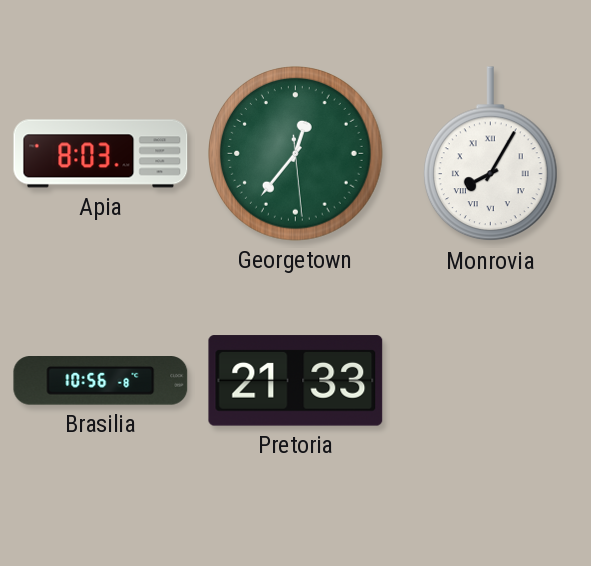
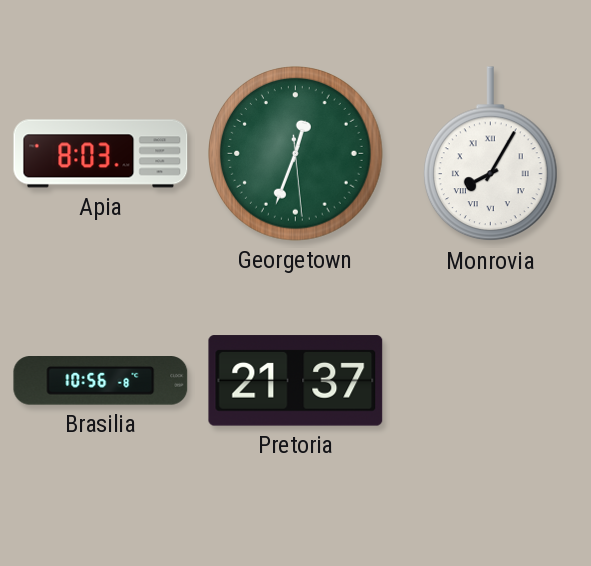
Georgetown: 12:36 -> 12:33
Pretoria: 21:33 -> 21:37
